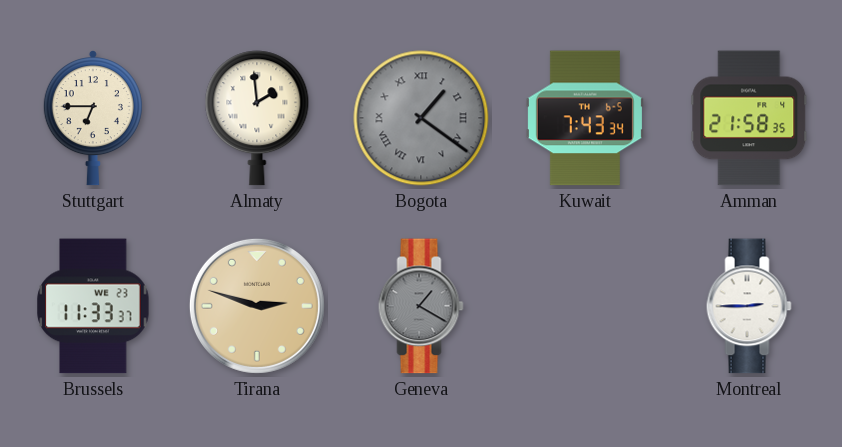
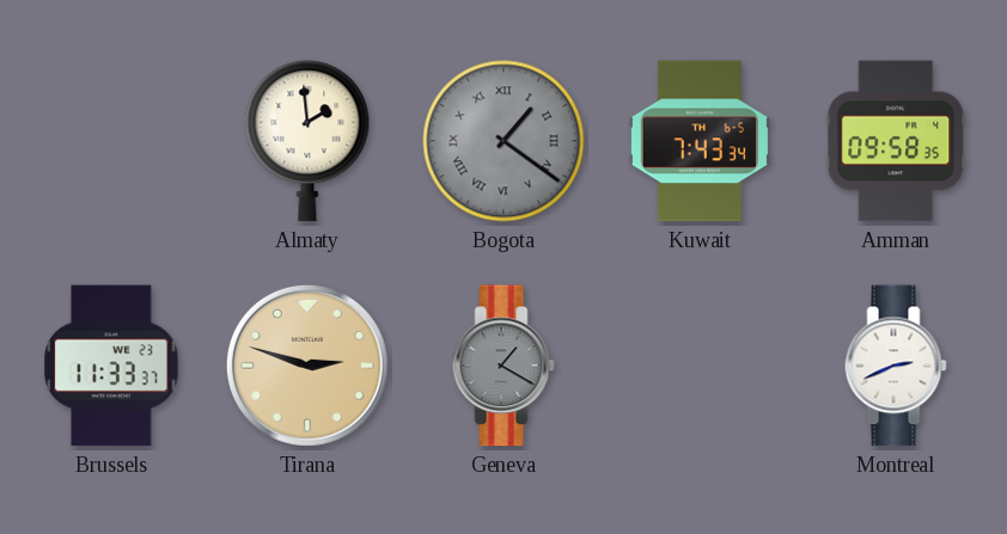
Stuttgart: 6:45 -> none
Amman: 21:58 -> 09:58
Montreal: 2:45 -> 2:41
